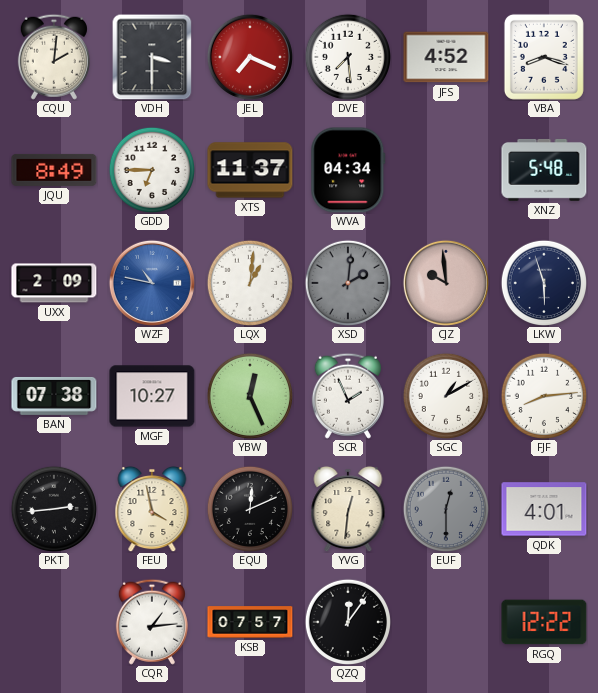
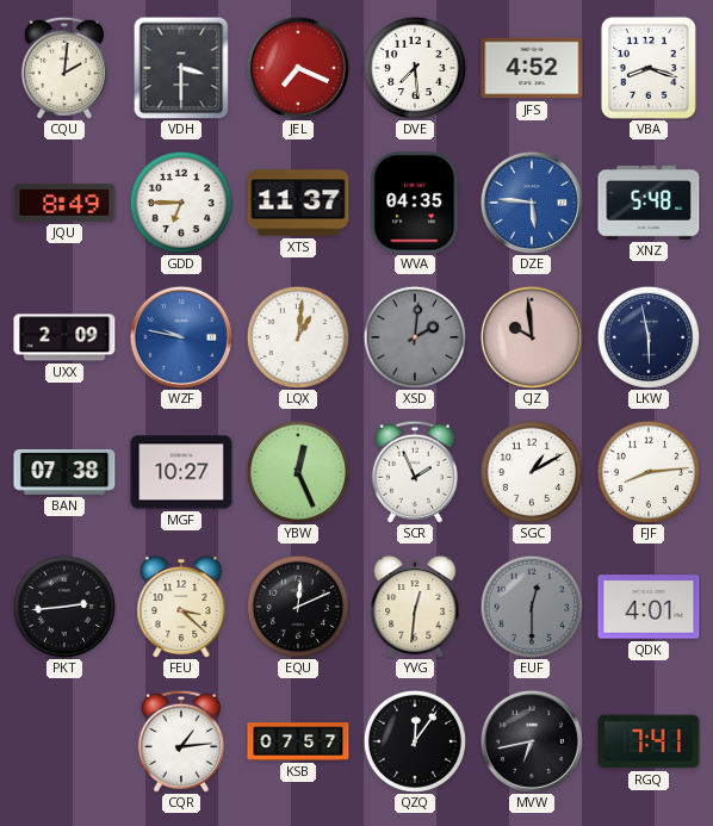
WVA: 04:34 -> 04:35
DZE: none -> 5:46
WZF: 10:47 -> 9:47
LKW: 5:57 -> 5:58
FEU: 3:58 -> 3:22
MVW: none -> 6:43
RGQ: 12:22 -> 7:41
